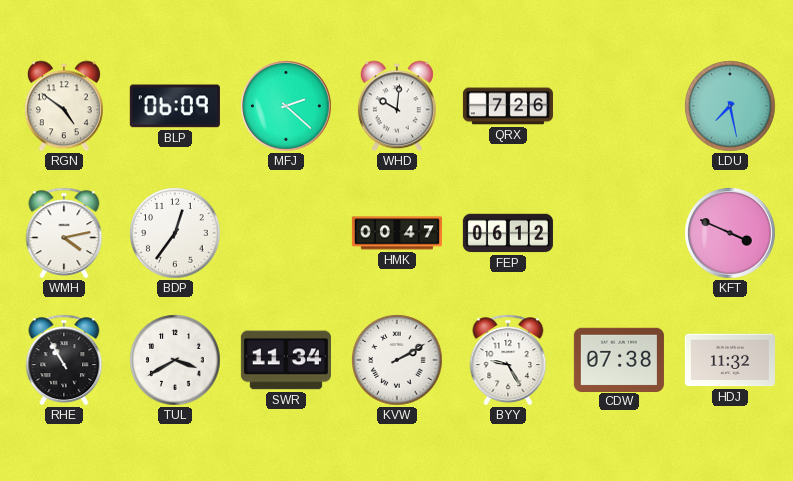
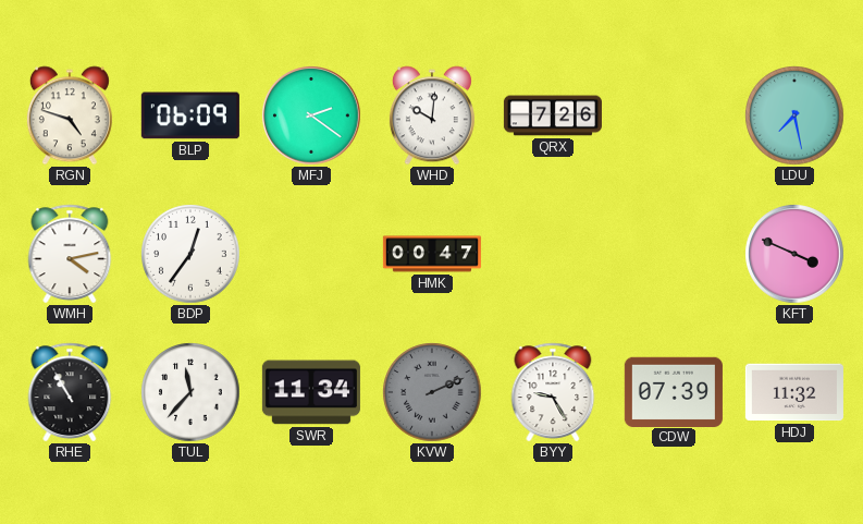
RGN: 4:51 -> 4:48
MFJ: 2:22 -> 2:21
FEP: 06:12 -> none
TUL: 3:40 -> 11:37
KVW: 2:10 -> 2:11
KVW dial: white -> grey
CDW: 07:38 -> 07:39
